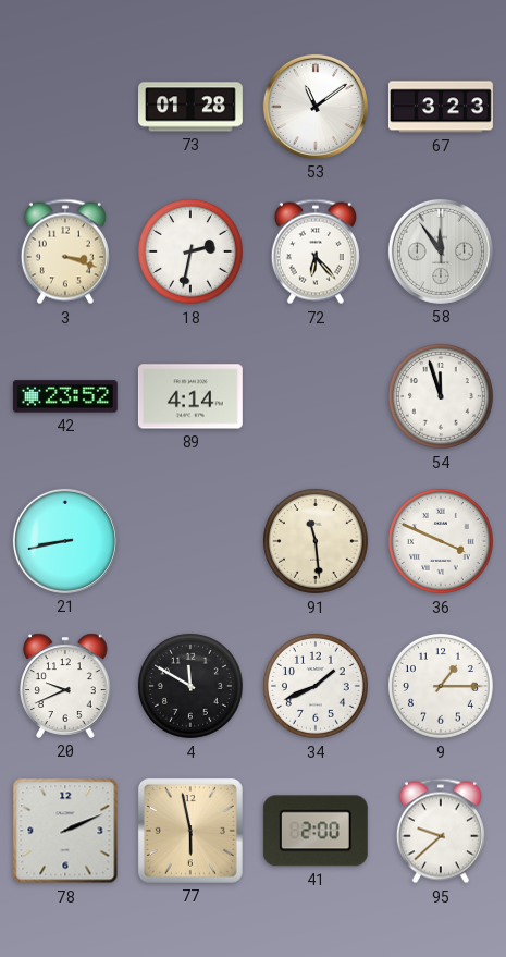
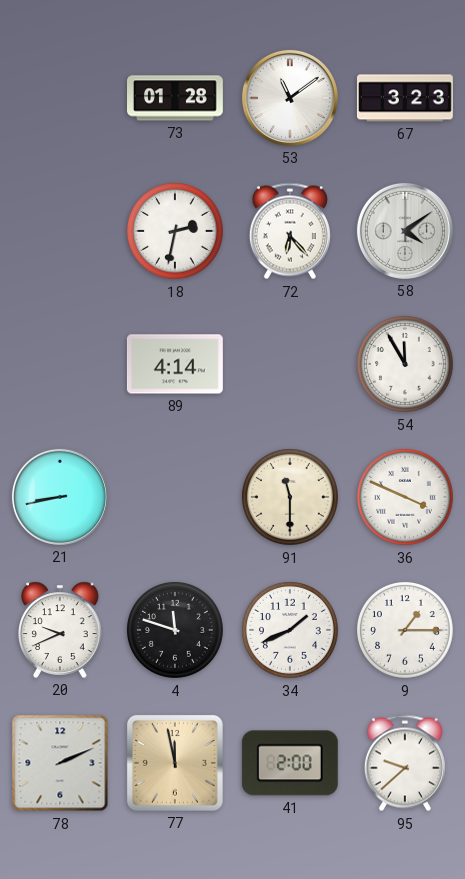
3: 3:18 -> none
58: 11:54 -> 4:09
42: 23:52 -> none
54: 11:57 -> 11:55
91: 11:29 -> 11:30
4: 11:50 -> 11:48
77: 5:58 -> 11:58
